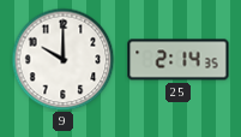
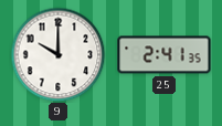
25: 2:14 -> 2:41
